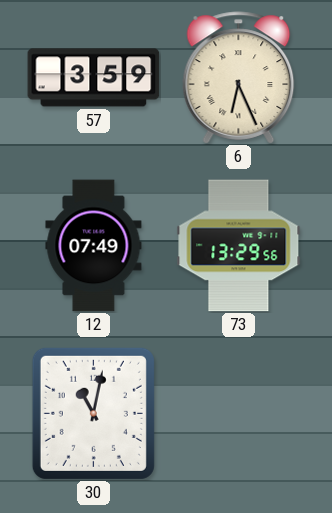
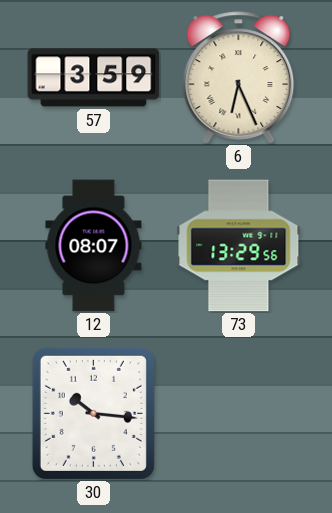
12: 07:49 -> 08:07
30: 11:02 -> 10:16
